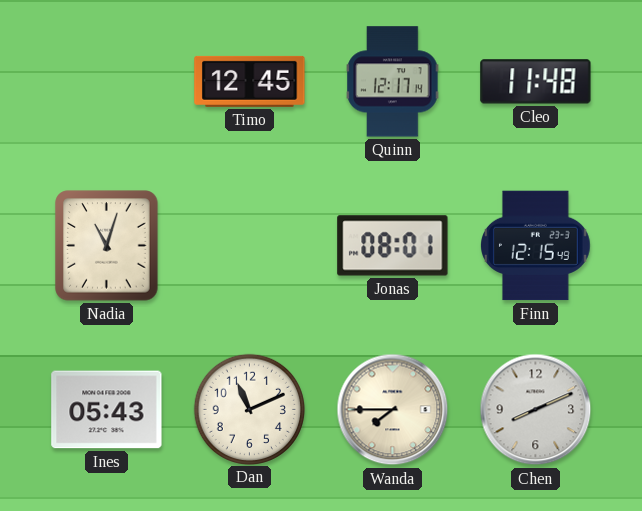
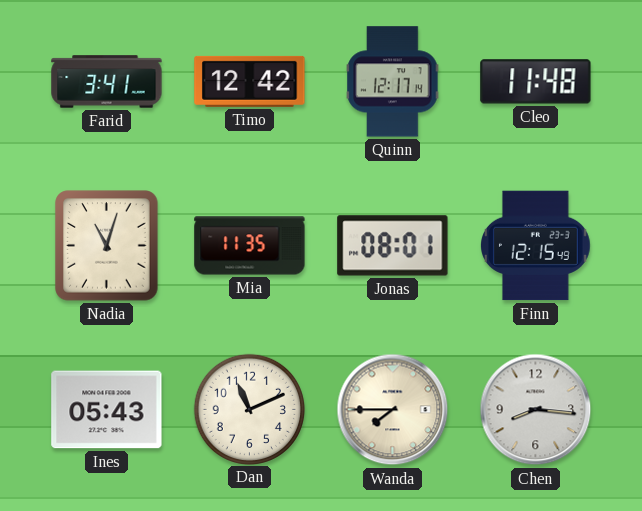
Farid: none -> 3:41
Timo: 12:45 -> 12:42
Mia: none -> 11:35
Chen: 8:11 -> 8:16
